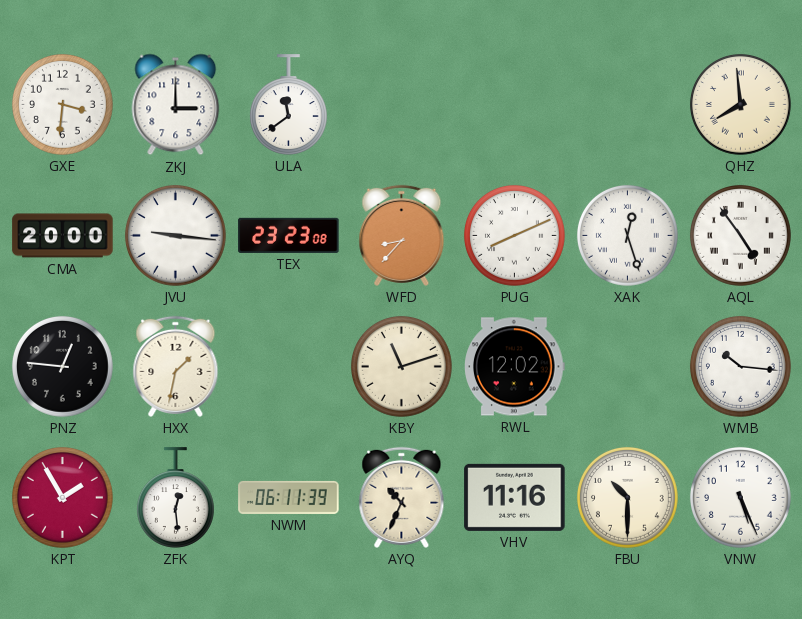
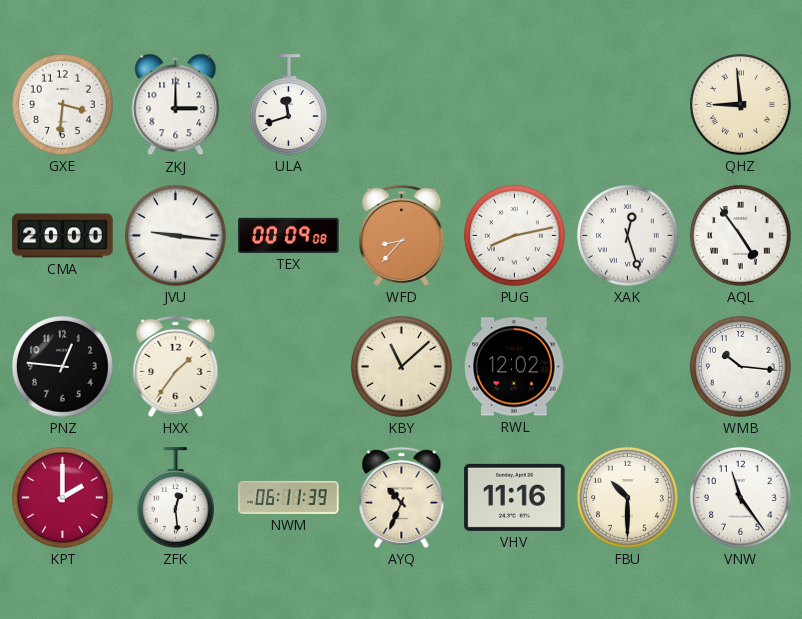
ULA: 11:39 -> 11:42
QHZ: 7:59 -> 8:59
TEX: 23:23 -> 00:09
PUG: 8:11 -> 8:13
HXX: 1:32 -> 1:36
KBY: 11:12 -> 11:08
KPT: 1:55 -> 2:00
VNW: 5:26 -> 11:24
